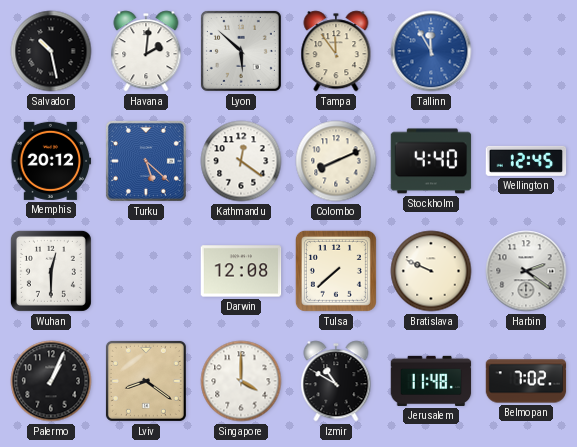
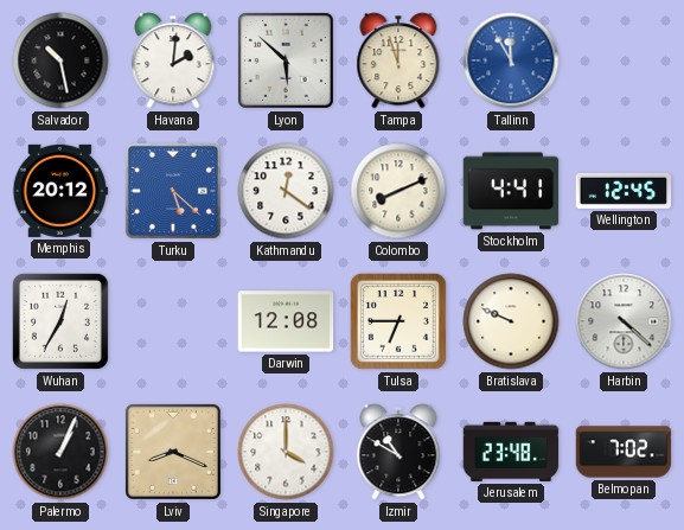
Tampa: 11:54 -> 11:57
Stockholm: 4:40 -> 4:41
Wuhan: 12:30 -> 12:35
Tulsa: 7:38 -> 6:45
Harbin: 2:21 -> 4:22
Lviv: 8:21 -> 8:19
Jerusalem: 11:48 -> 23:48
